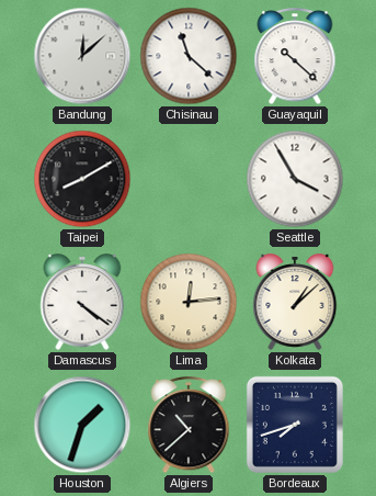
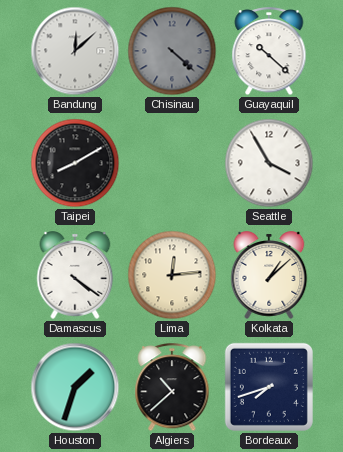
Chisinau: 11:22 -> 4:22
Chisinau dial: white -> grey
